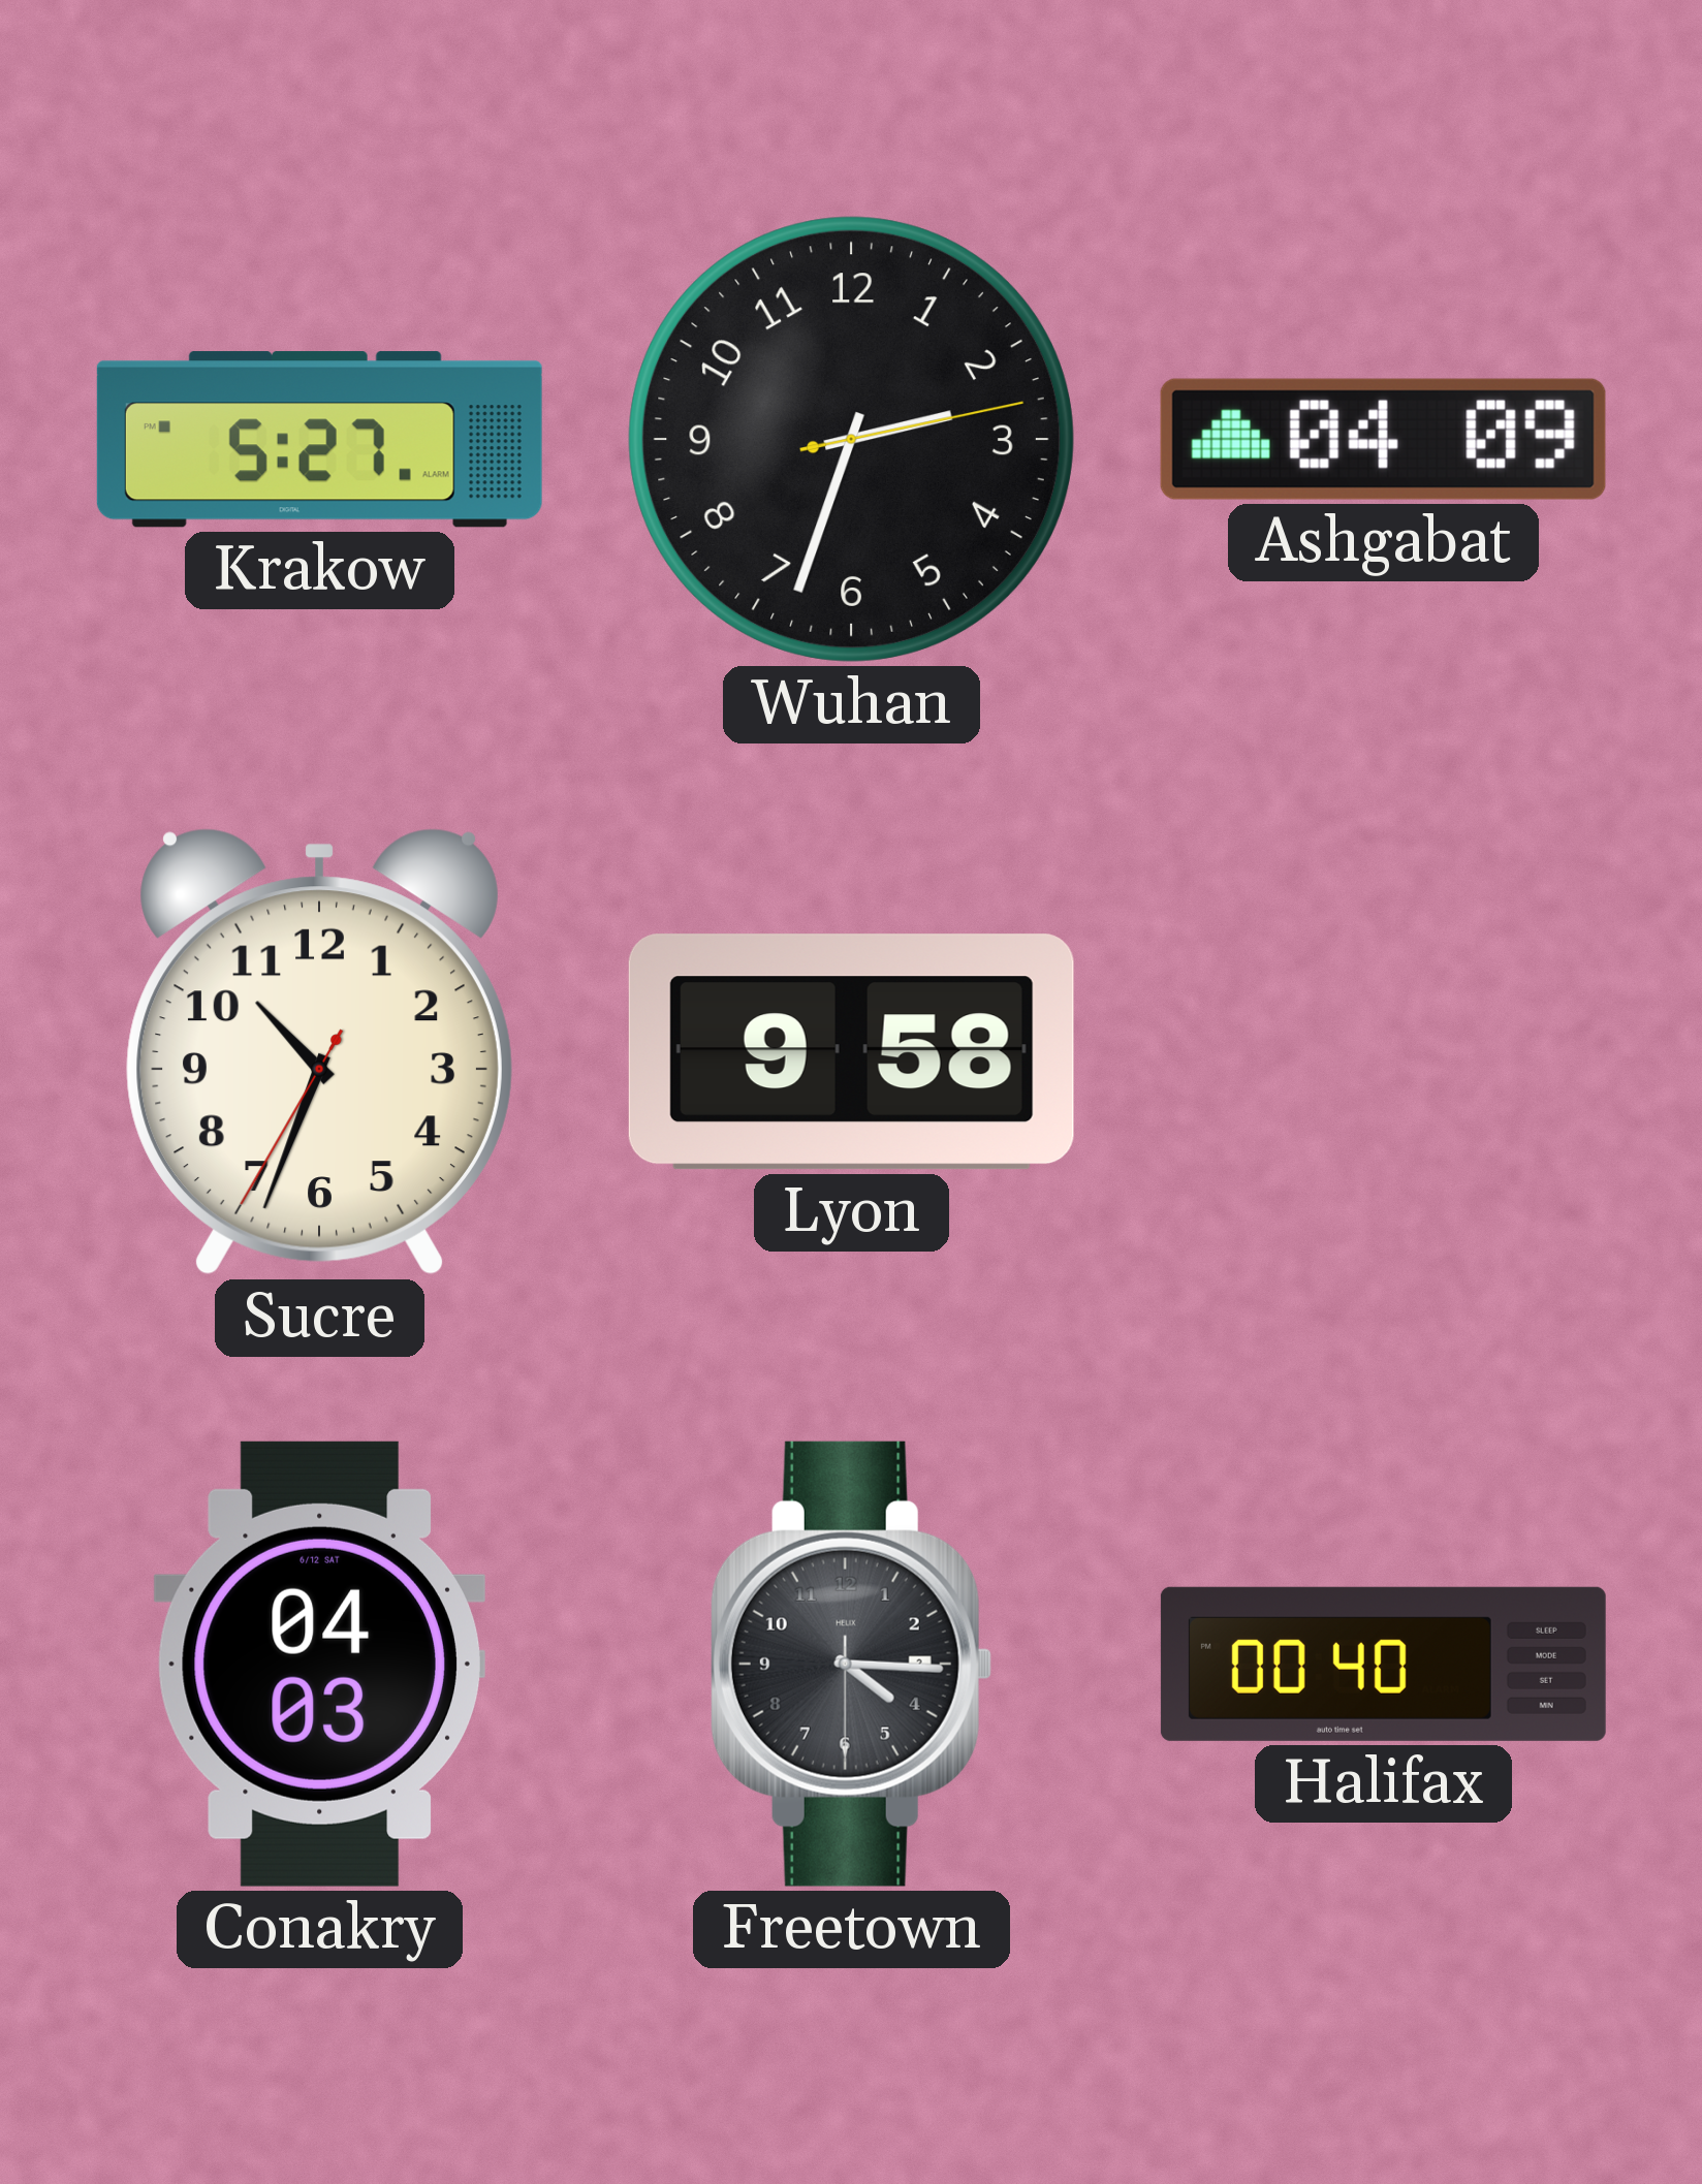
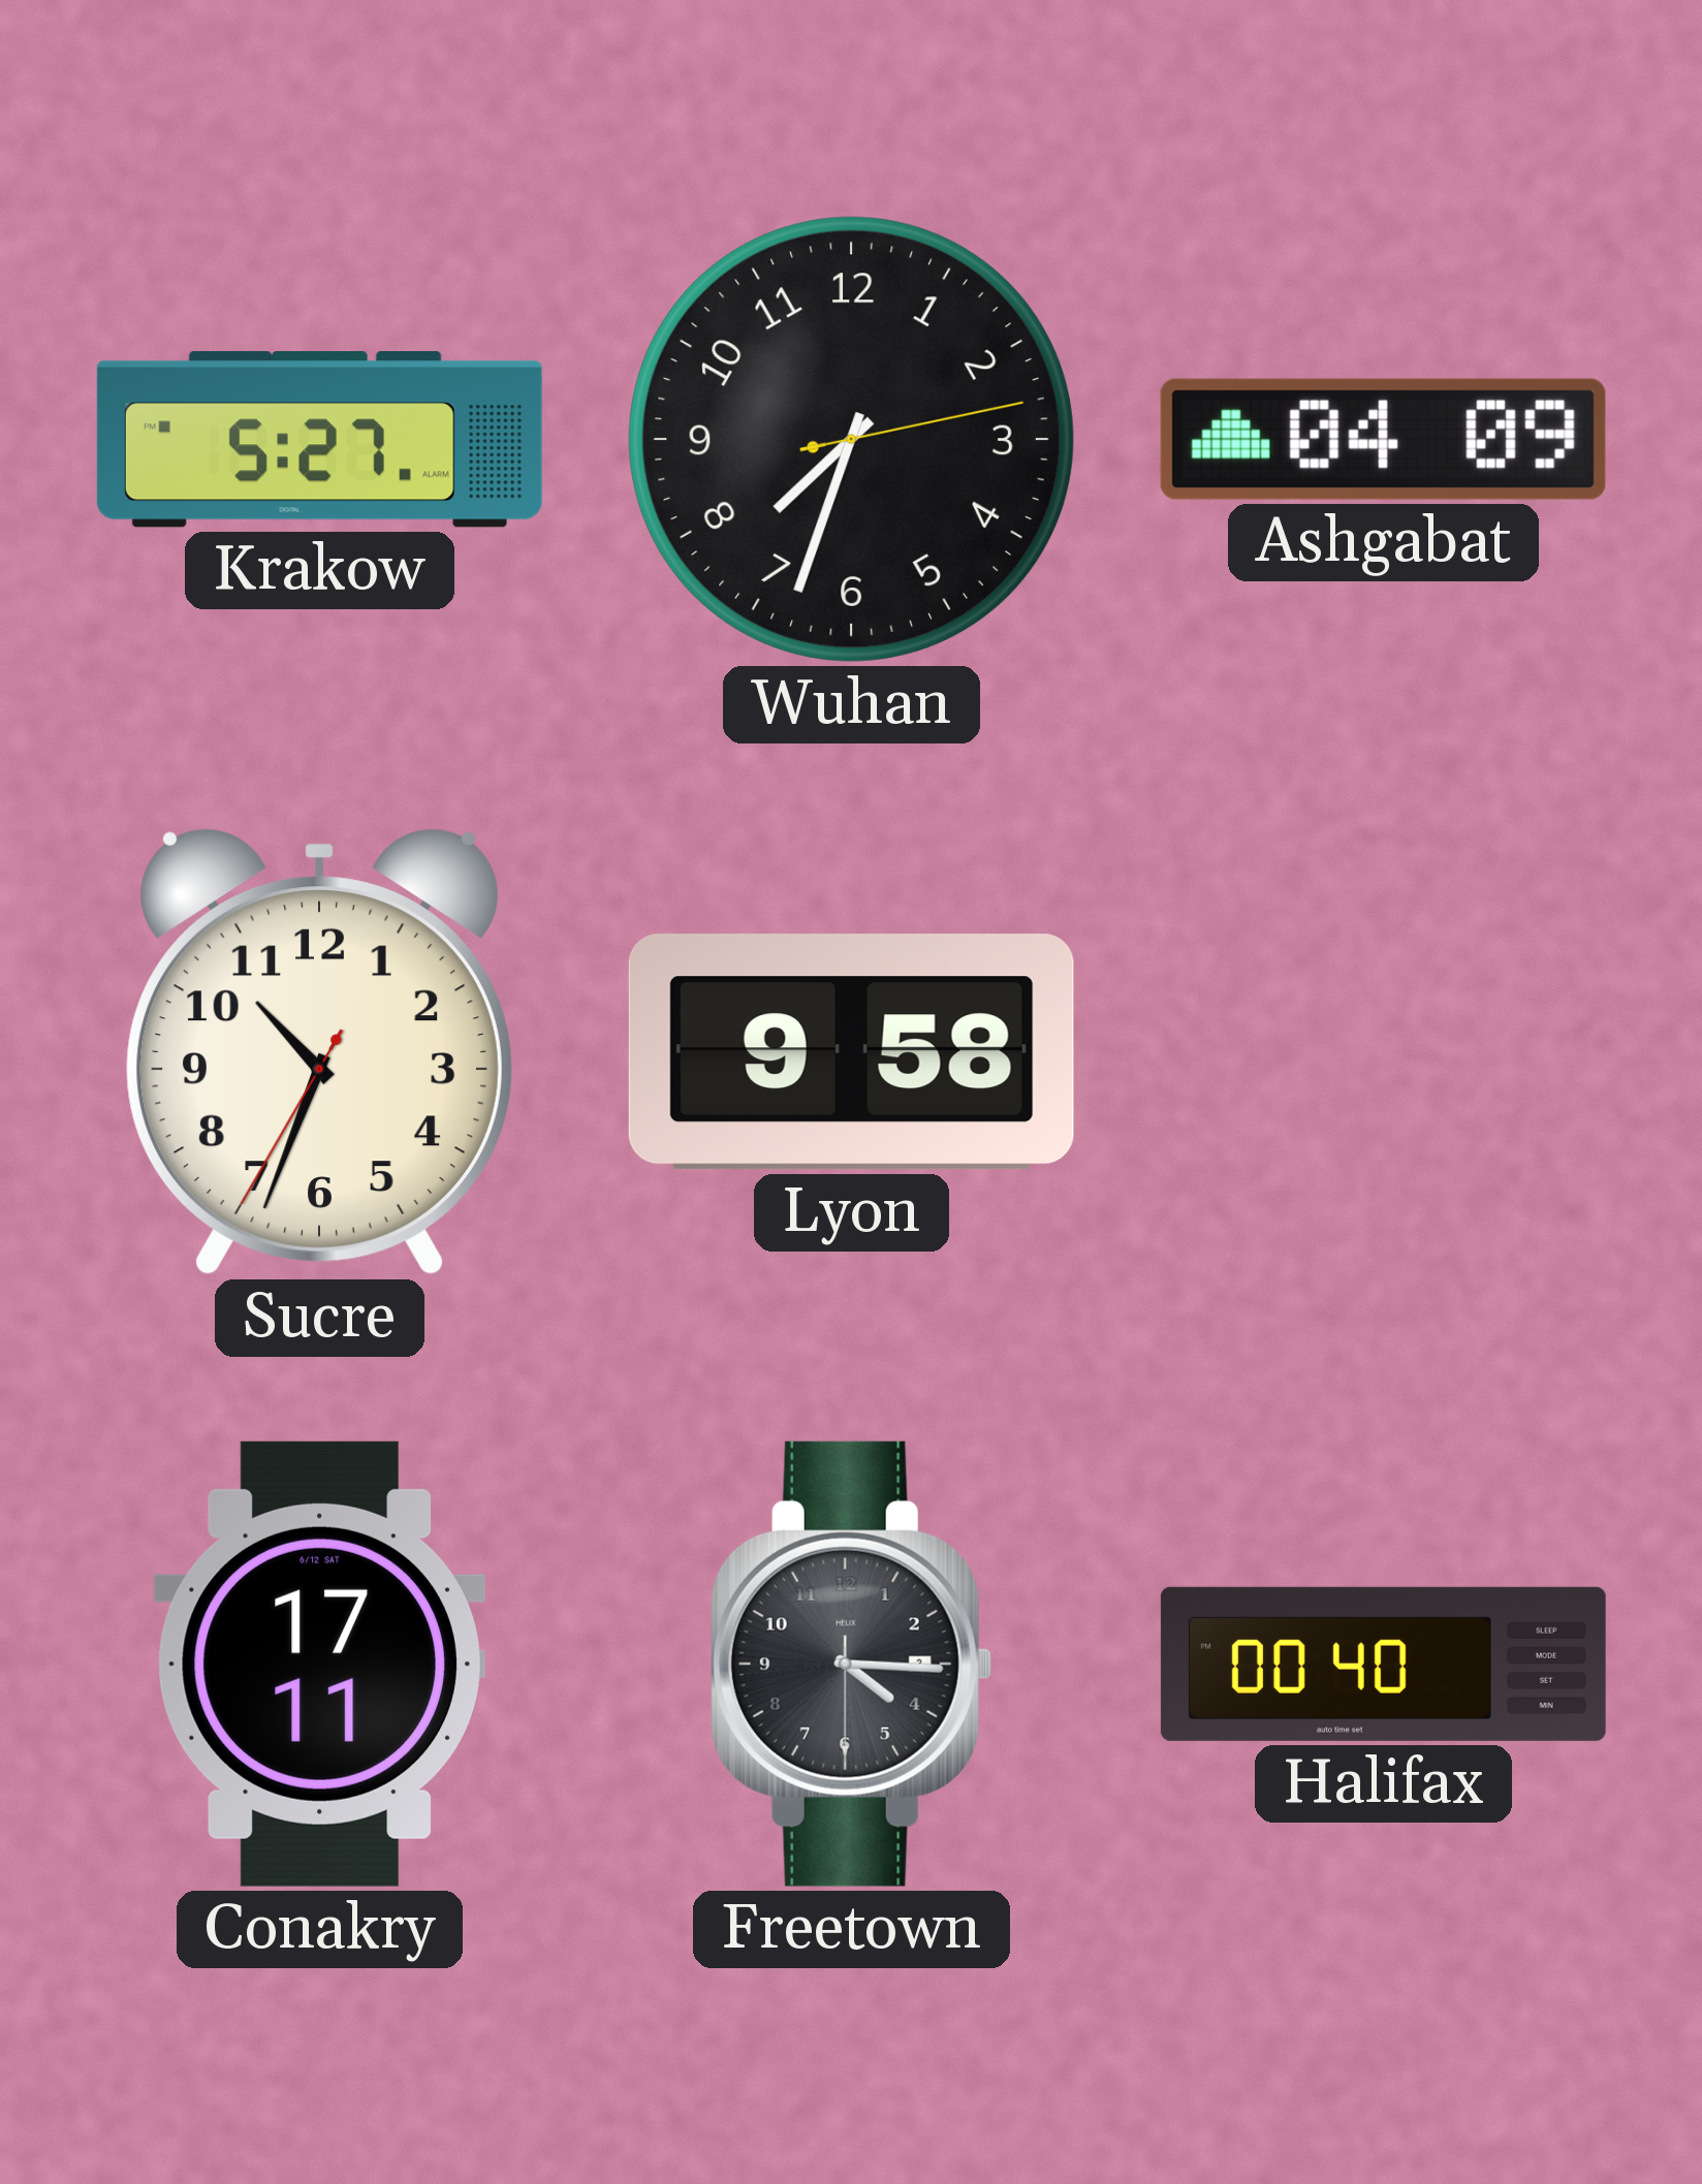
Wuhan: 2:33 -> 7:33
Conakry: 04:03 -> 17:11
